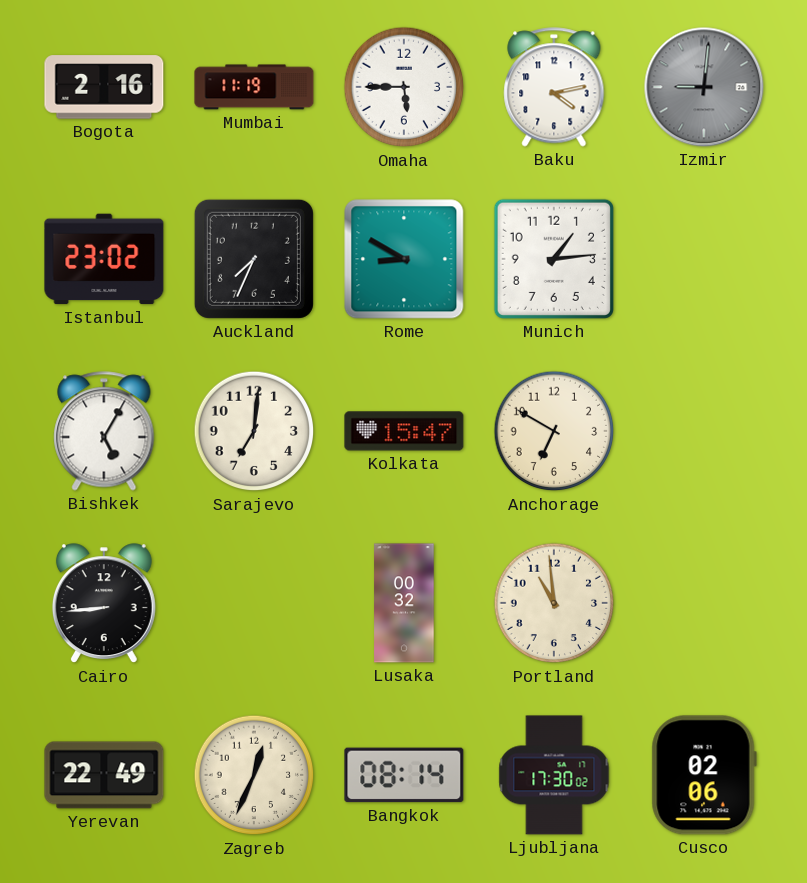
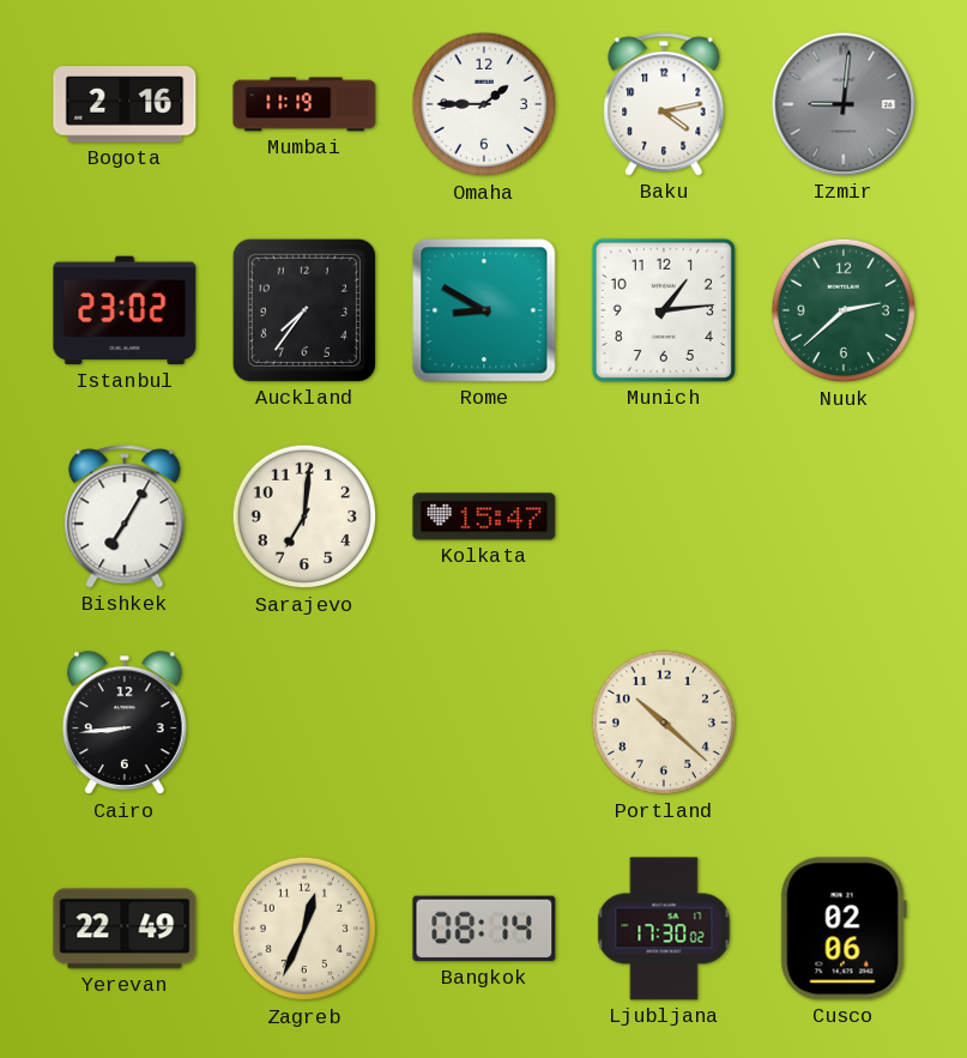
Omaha: 5:45 -> 1:45
Auckland: 7:34 -> 7:36
Nuuk: none -> 2:38
Bishkek: 5:05 -> 7:05
Anchorage: 6:50 -> none
Lusaka: 00:32 -> none
Portland: 10:59 -> 10:22
